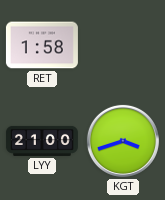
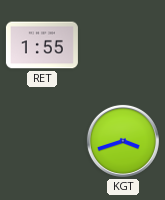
RET: 1:58 -> 1:55
LYY: 21:00 -> none
